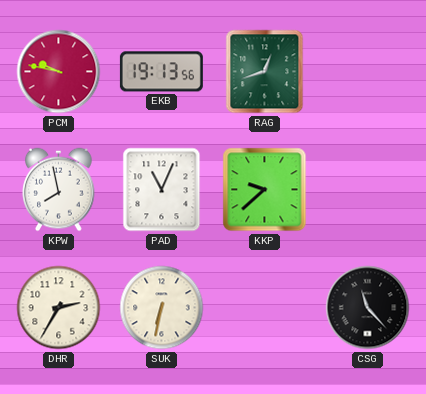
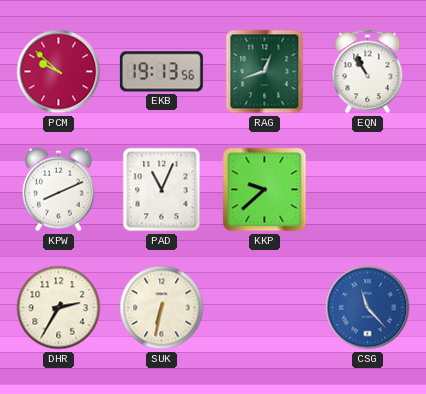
PCM: 9:47 -> 9:52
EQN: none -> 10:55
KPW: 7:58 -> 8:11
CSG dial: black -> blue
